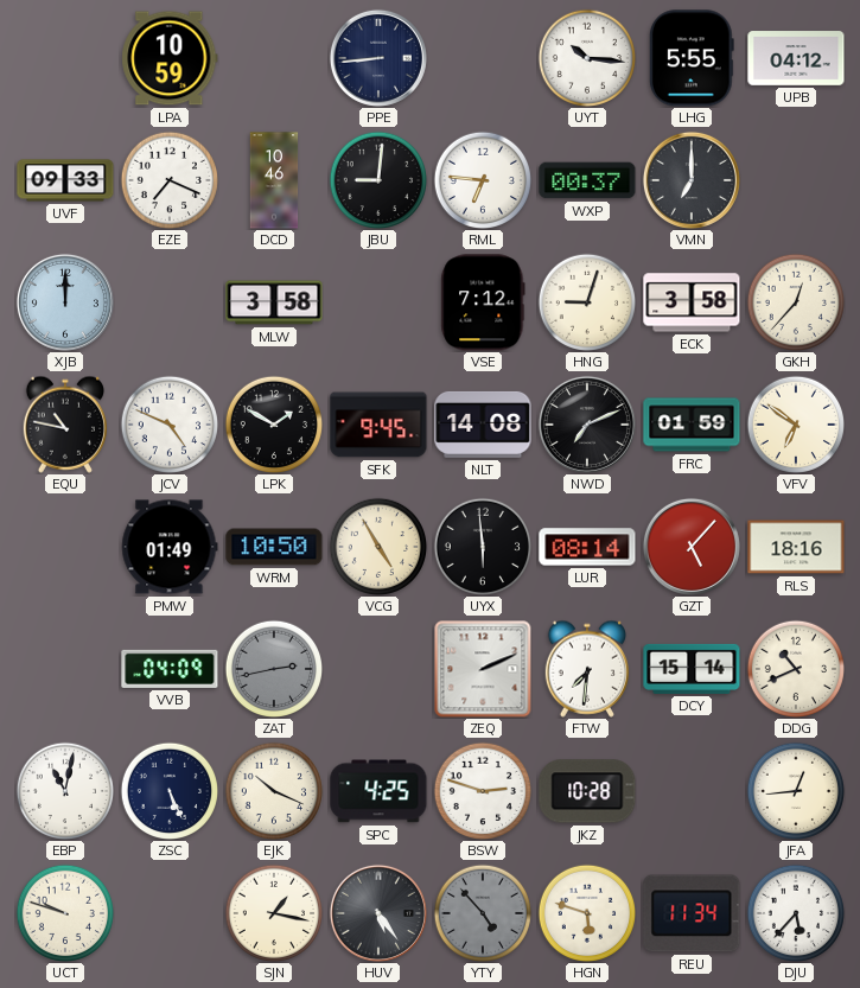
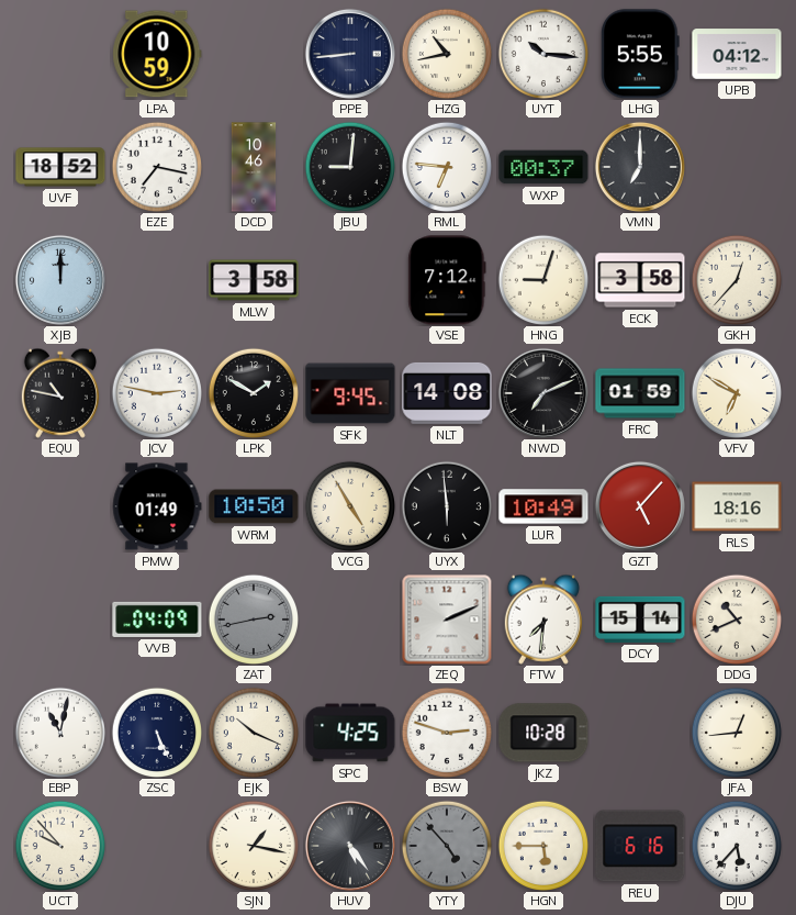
HZG: none -> 10:43
UVF: 09:33 -> 18:52
EZE: 7:19 -> 7:17
JCV: 4:49 -> 2:47
VFV: 6:51 -> 6:50
LUR: 08:14 -> 10:49
UCT: 9:48 -> 9:53
HGN: 5:48 -> 5:45
REU: 11:34 -> 6:16
